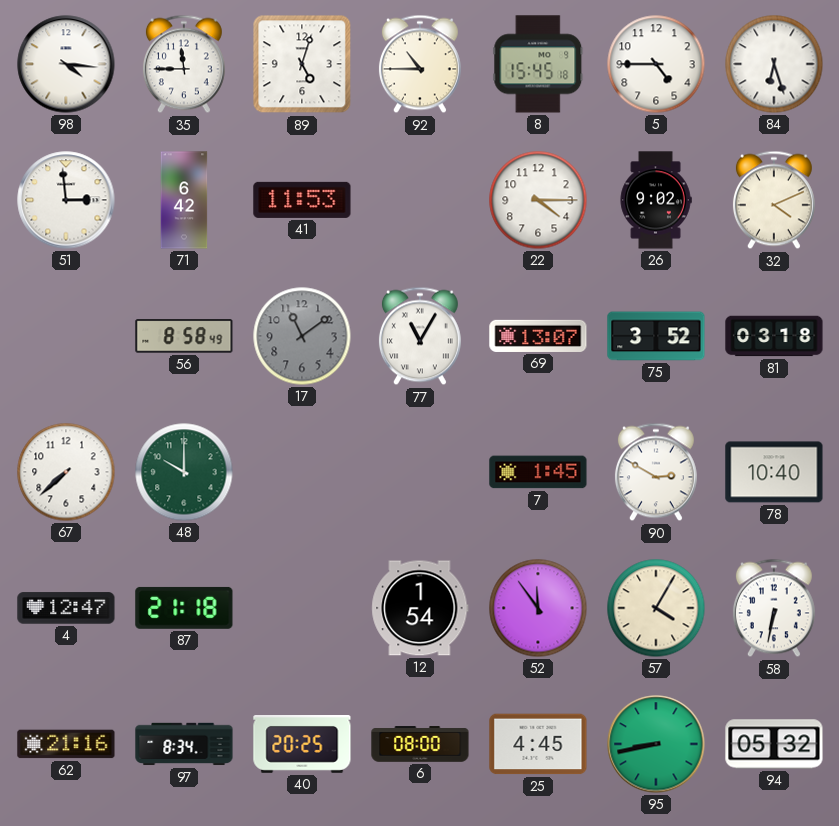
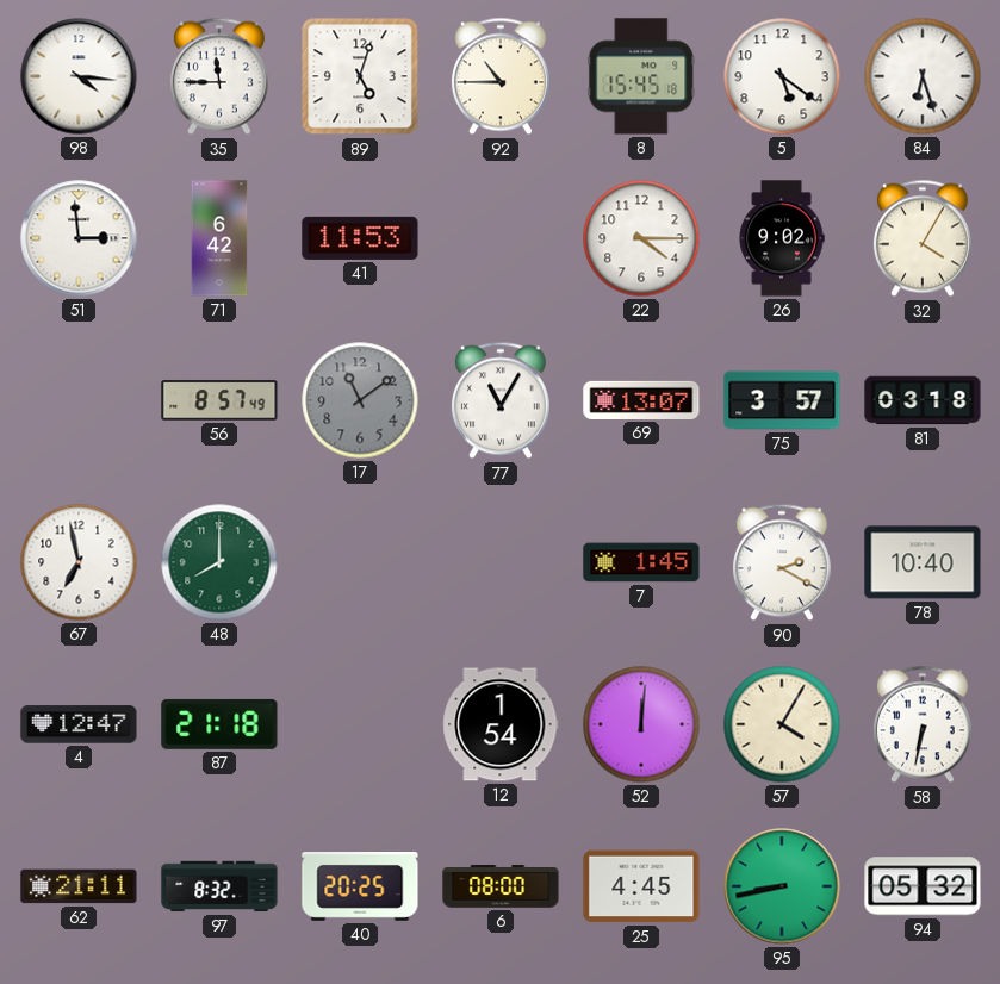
5: 4:45 -> 5:21
32: 4:11 -> 4:05
56: 8:58 -> 8:57
75: 3:52 -> 3:57
67: 7:38 -> 6:58
48: 10:00 -> 8:00
90: 2:50 -> 2:20
52: 11:54 -> 12:01
62: 21:16 -> 21:11
97: 8:34 -> 8:32
